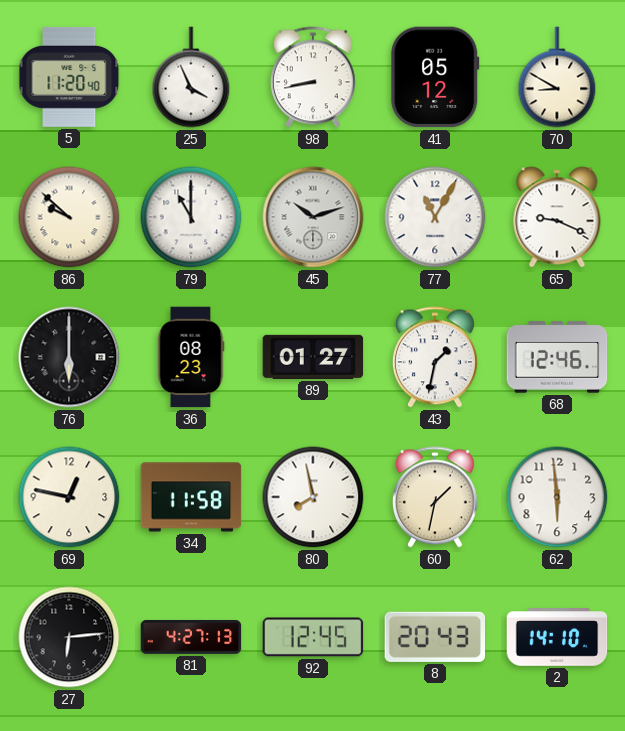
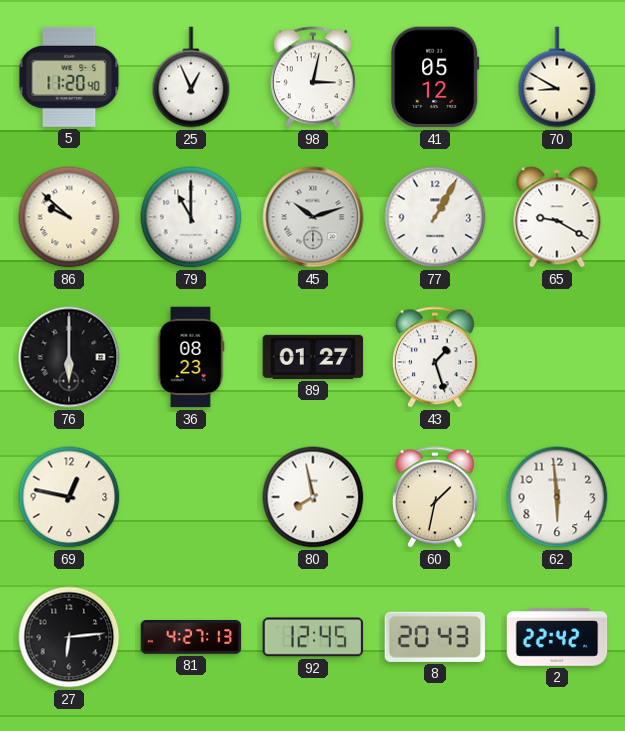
25: 3:56 -> 12:56
98: 8:43 -> 3:02
77: 11:05 -> 1:05
65: 9:19 -> 9:20
43: 1:32 -> 1:27
68: 12:46 -> none
34: 11:58 -> none
2: 14:10 -> 22:42
